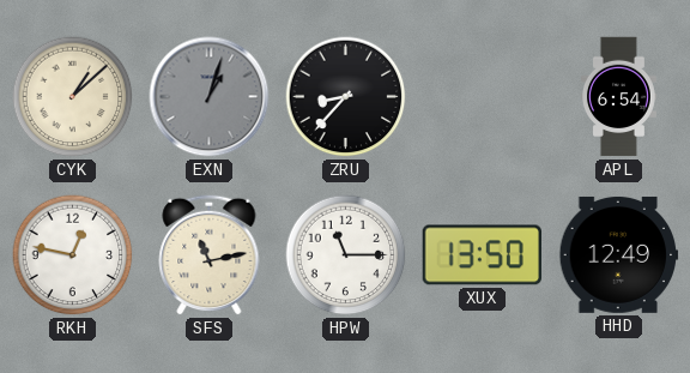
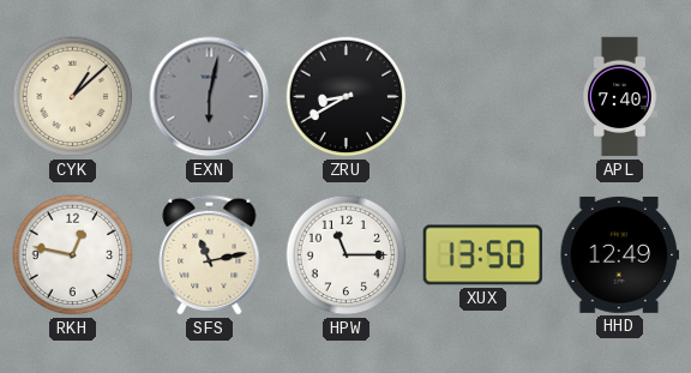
EXN: 1:03 -> 6:02
ZRU: 8:37 -> 8:40
APL: 6:54 -> 7:40
